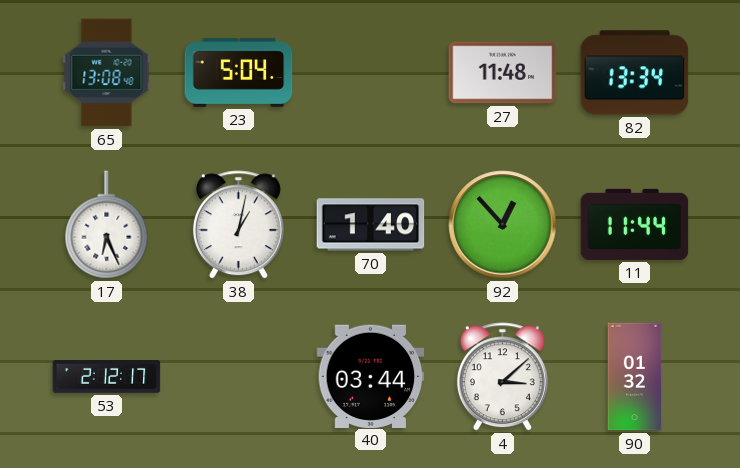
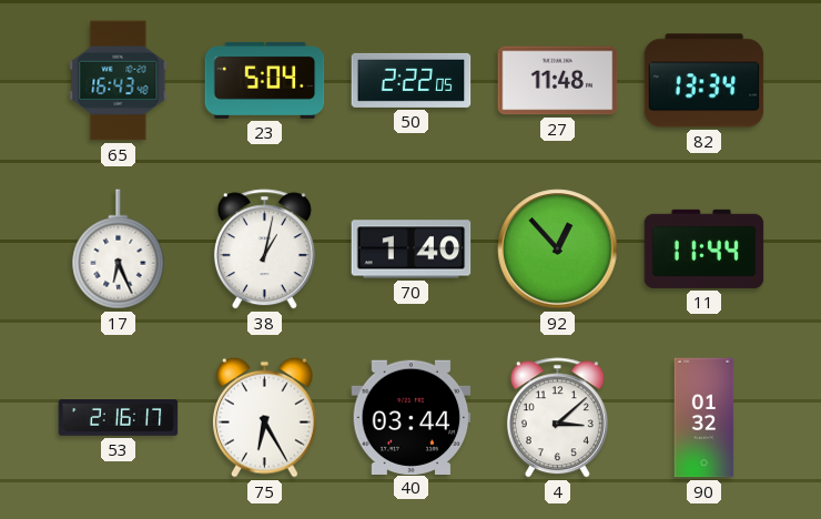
65: 13:08 -> 16:43
50: none -> 2:22
53: 2:12 -> 2:16
75: none -> 6:25
